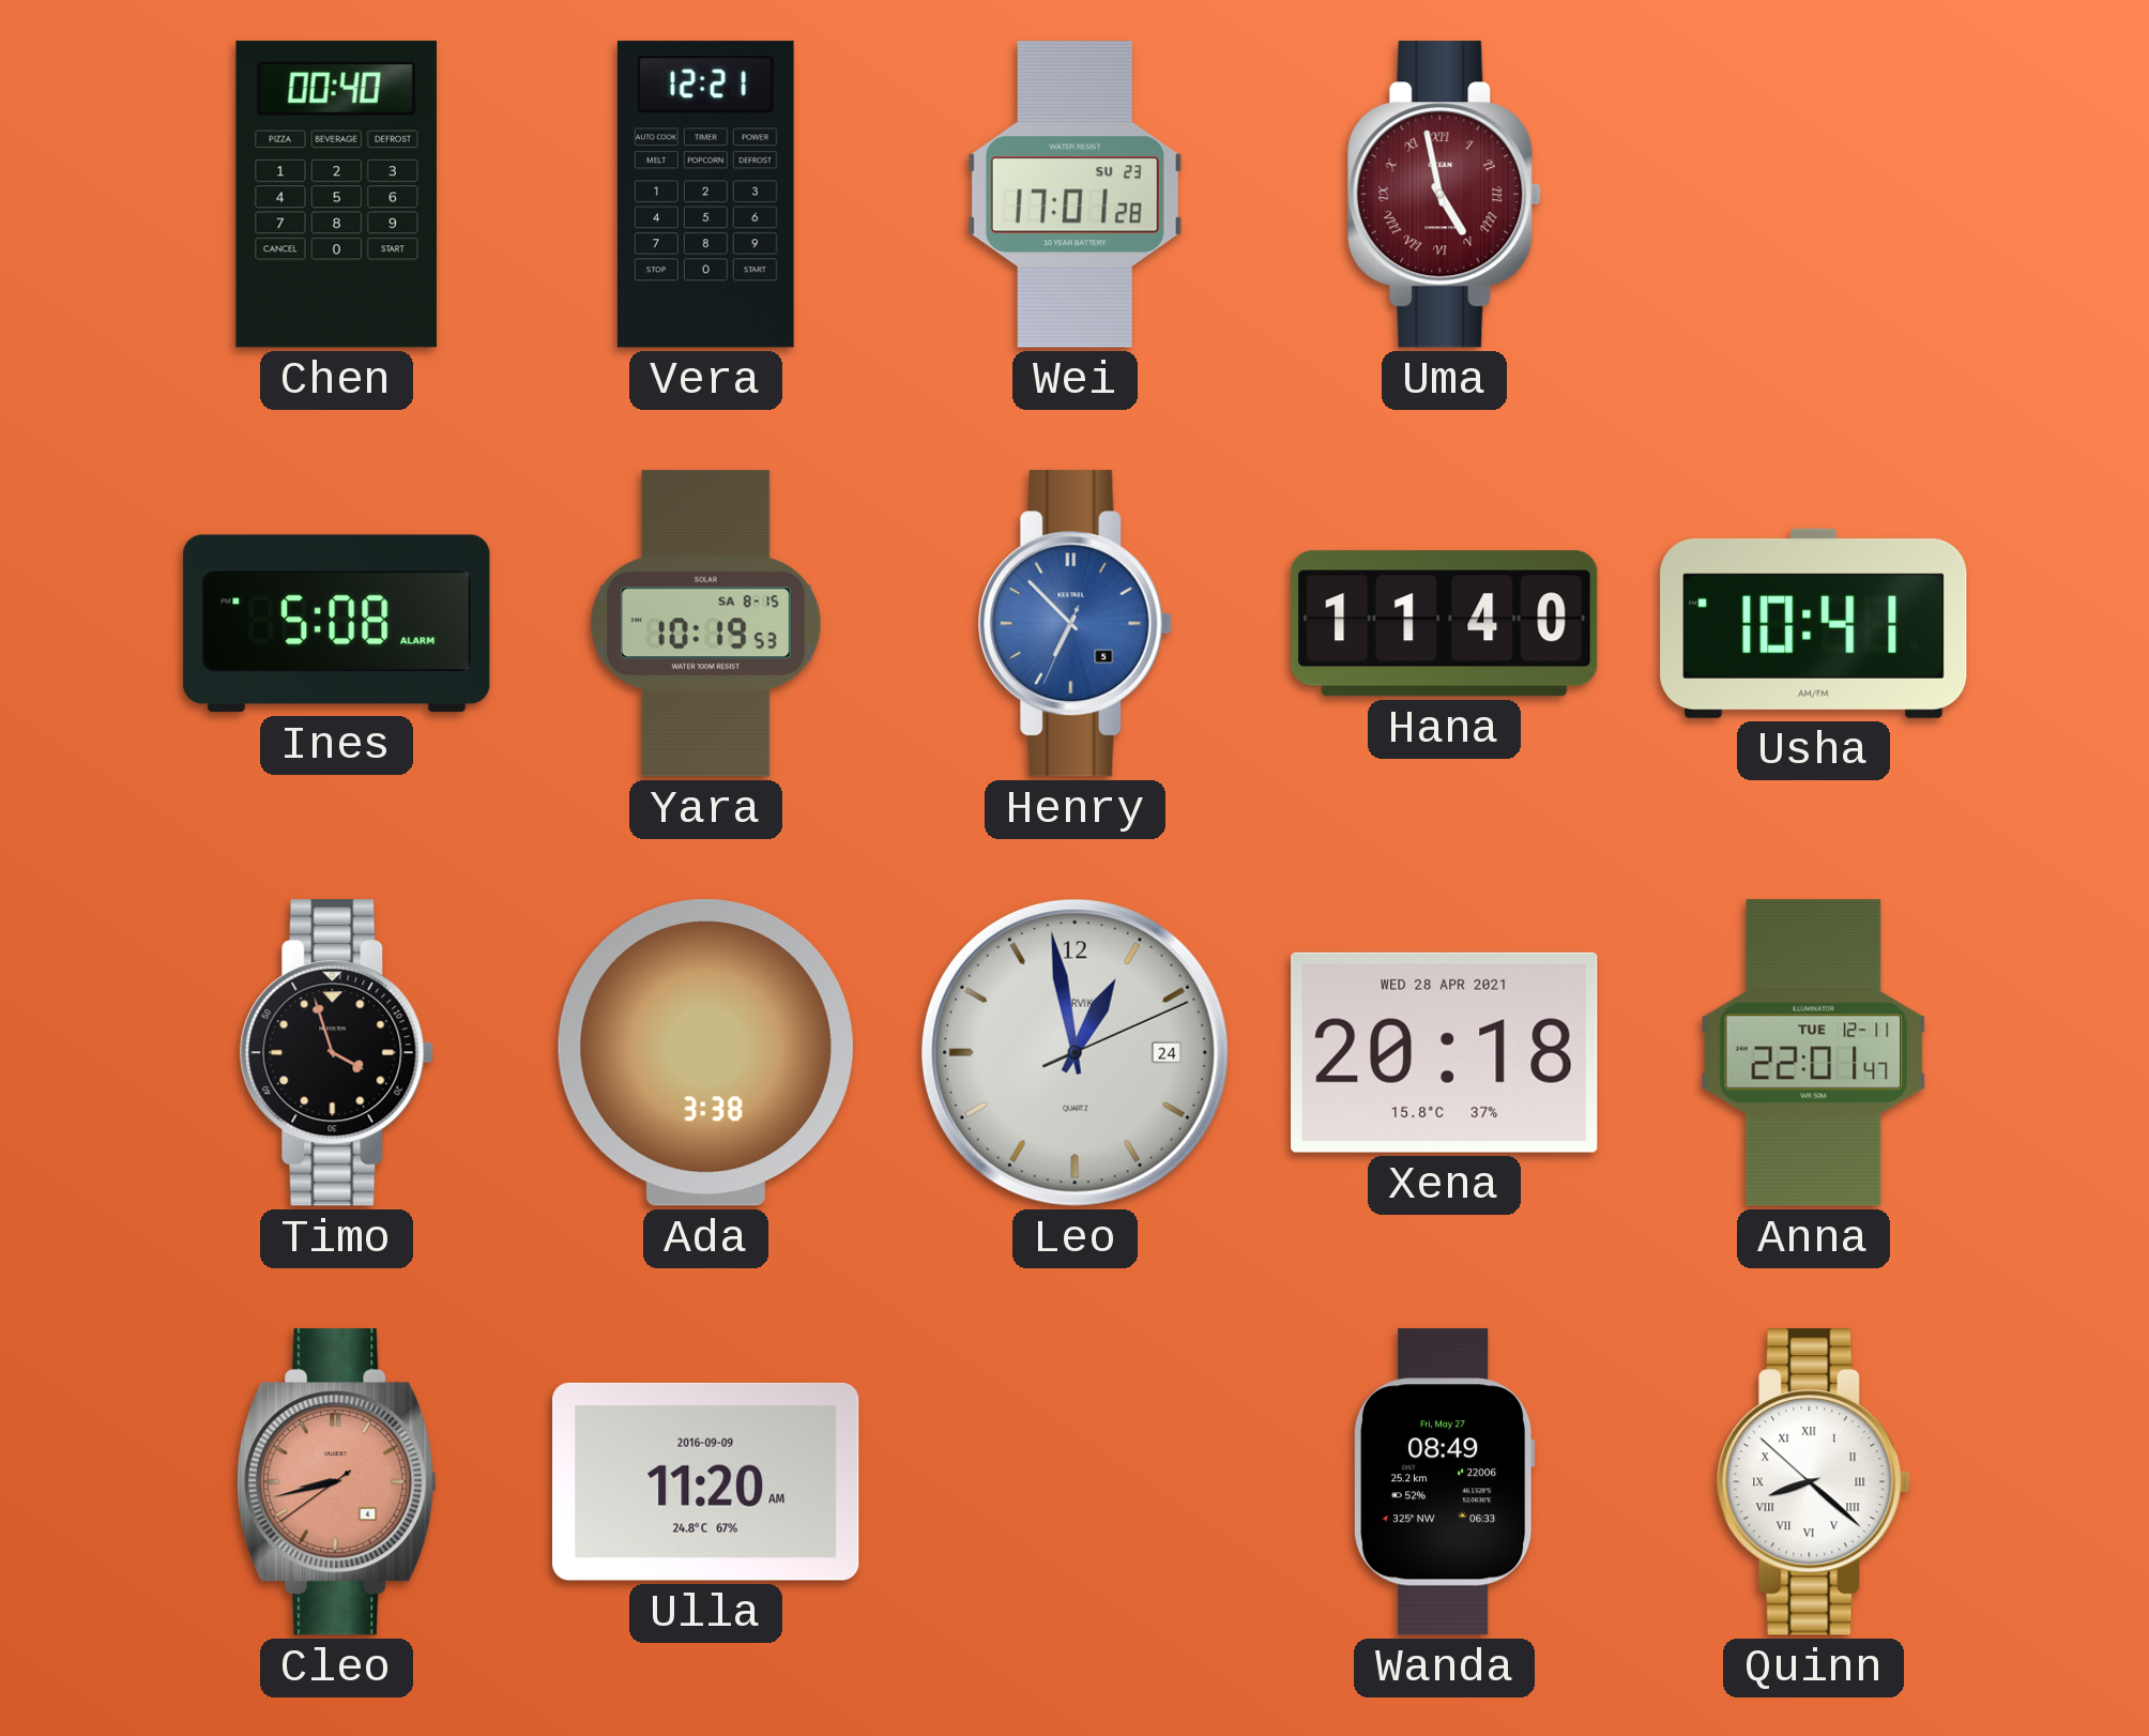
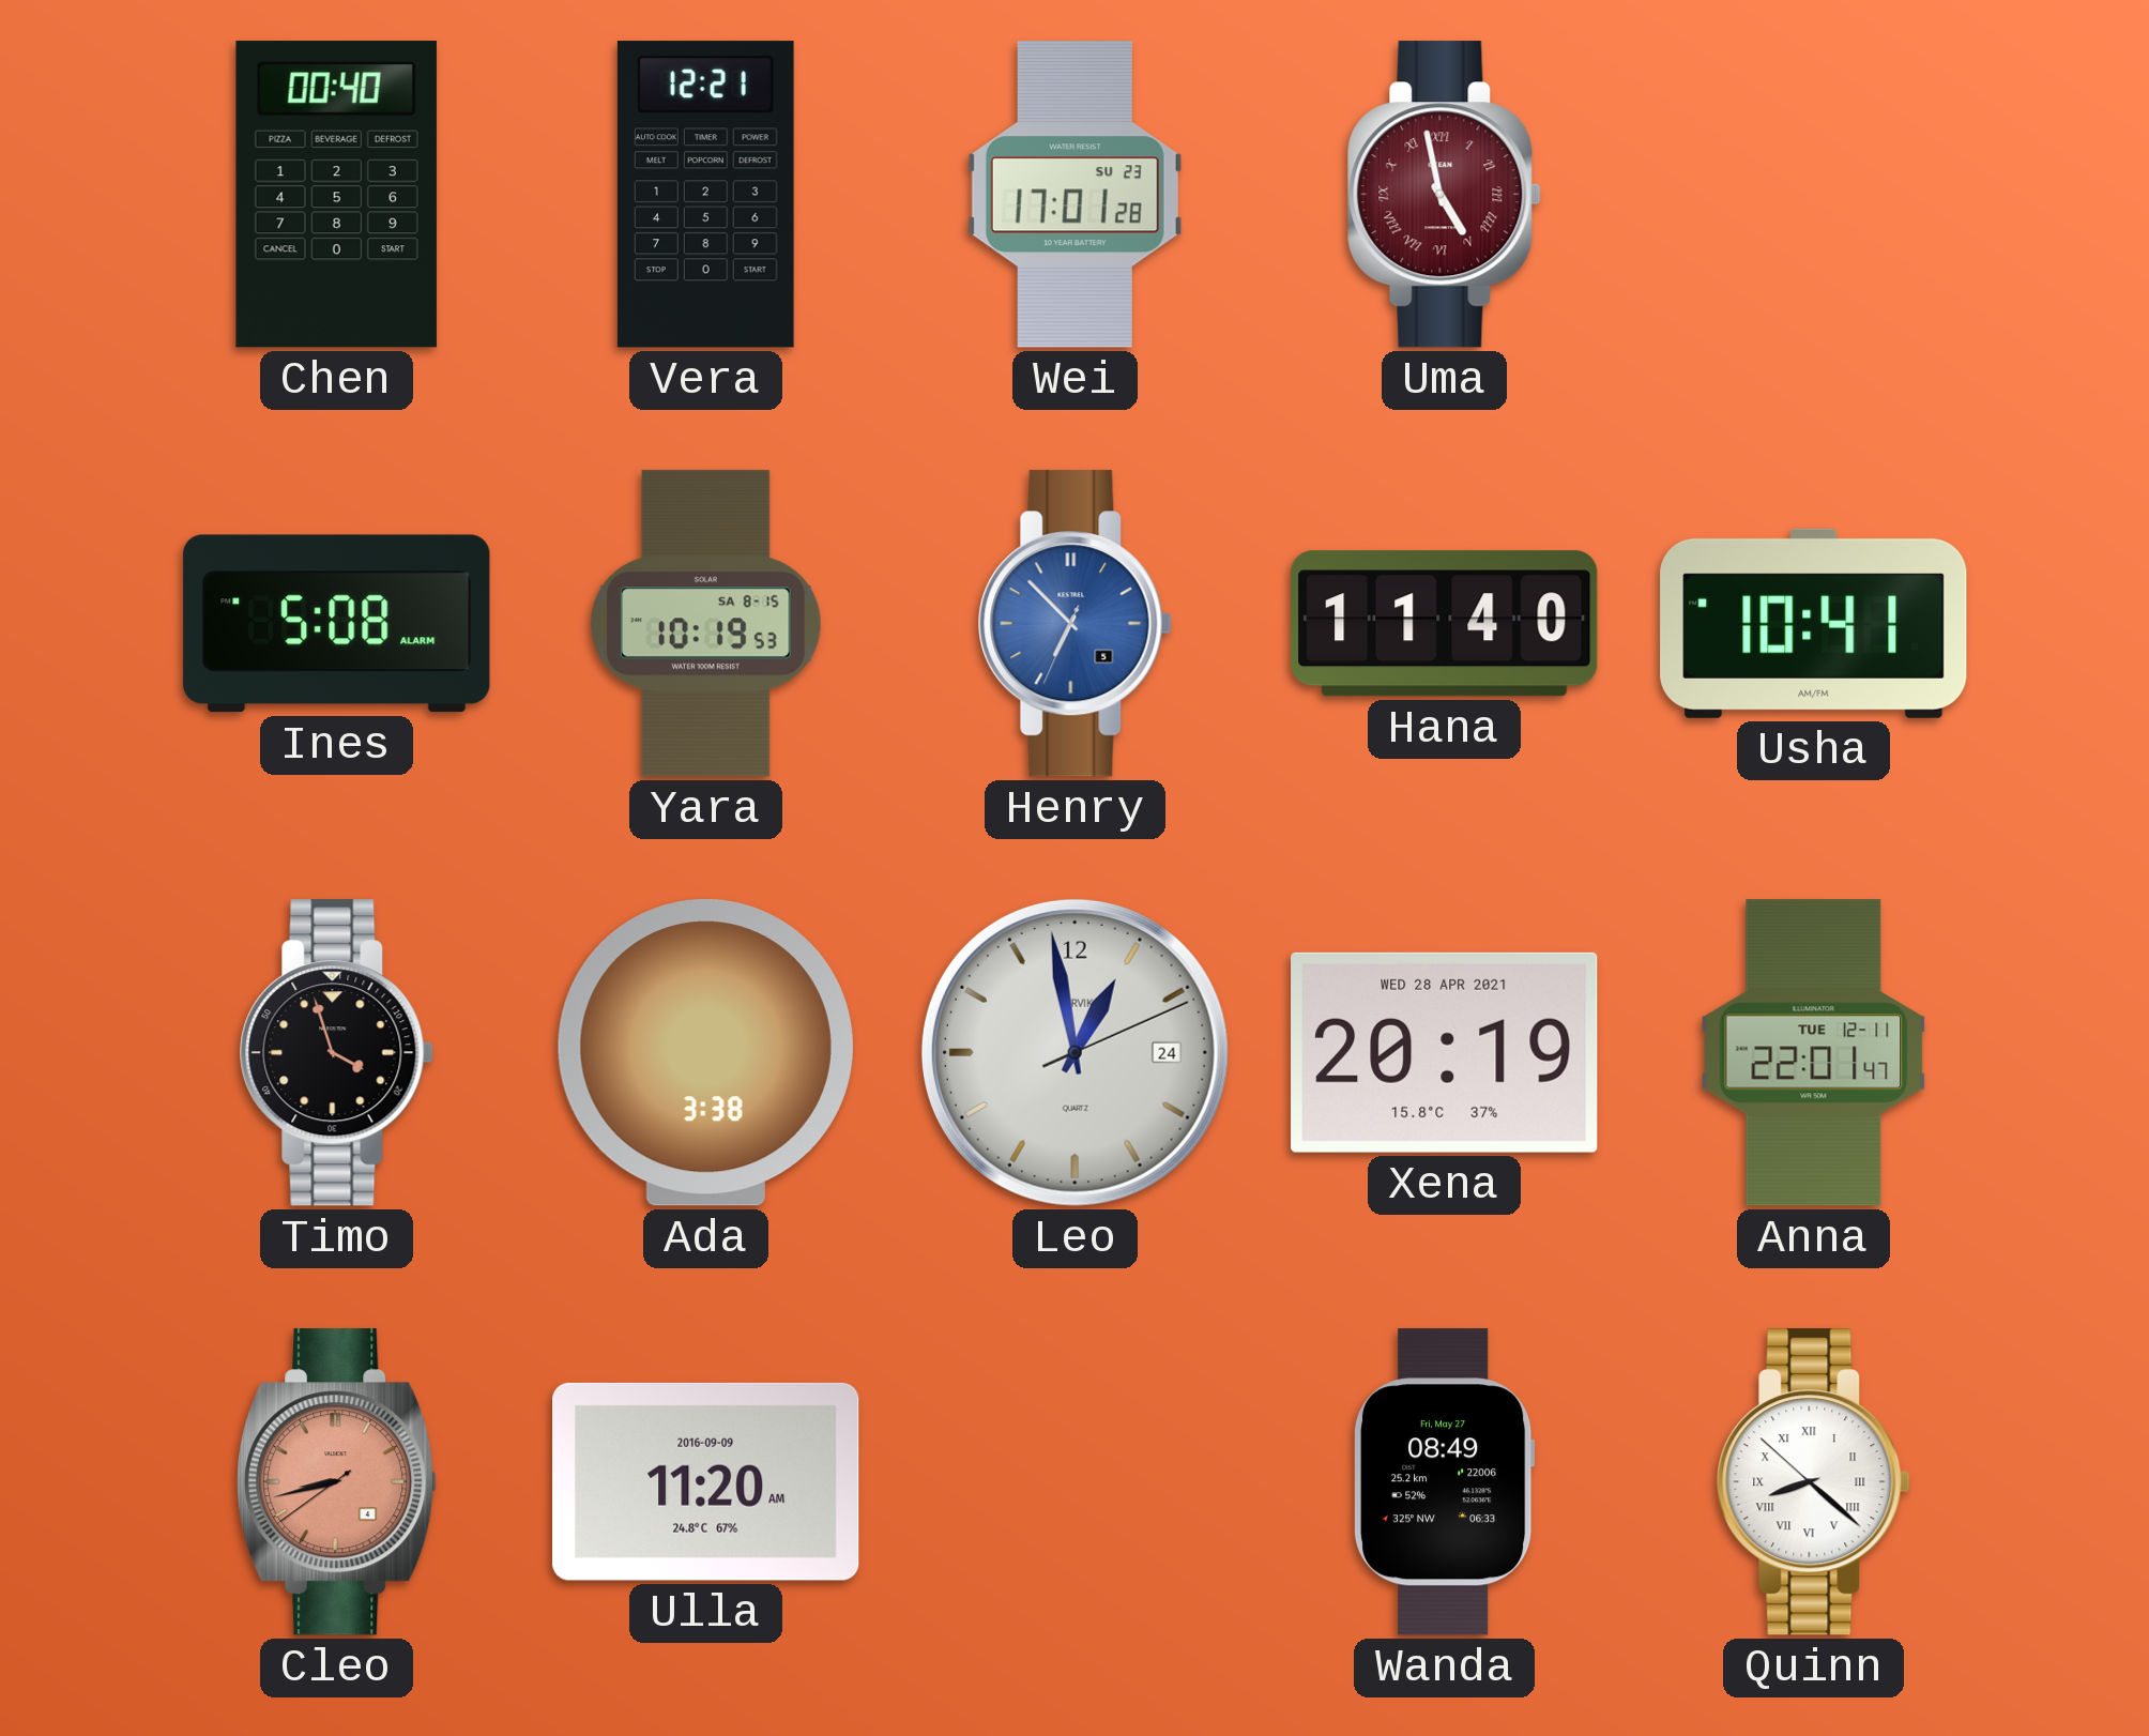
Xena: 20:18 -> 20:19
